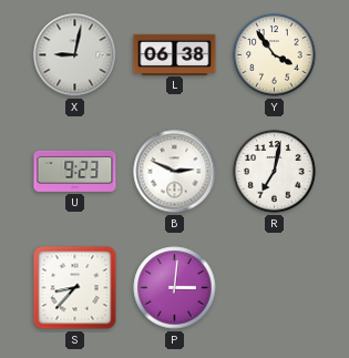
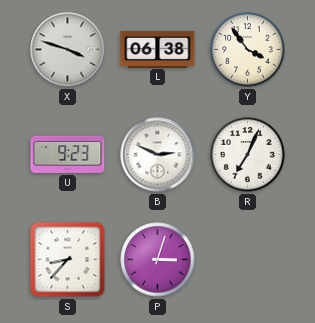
X: 9:02 -> 3:48
R: 7:02 -> 7:04
P: 3:01 -> 3:03
